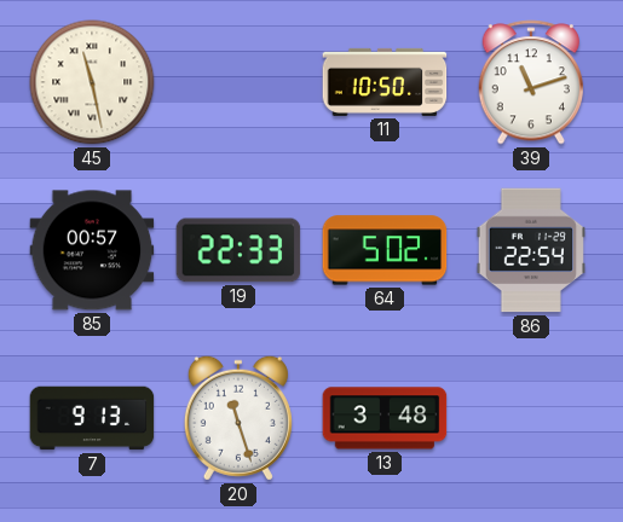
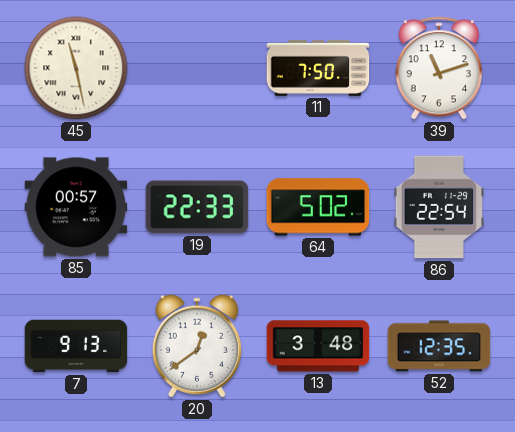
11: 10:50 -> 7:50
20: 11:27 -> 12:39
52: none -> 12:35
